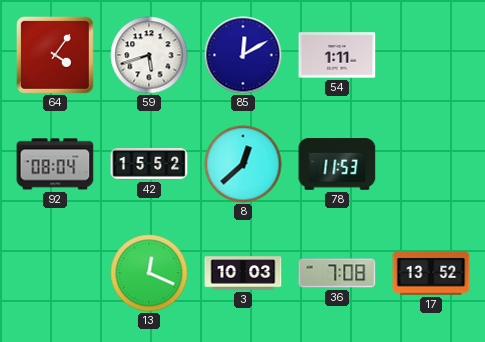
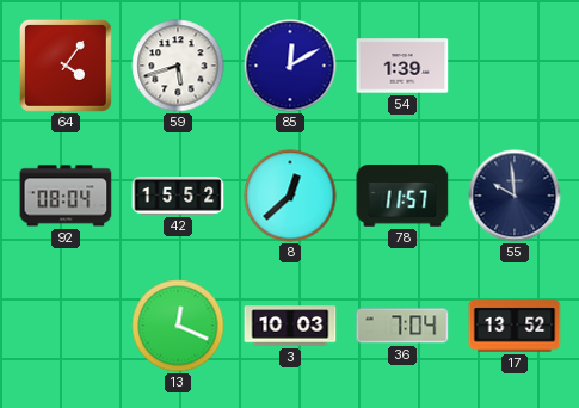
54: 1:11 -> 1:39
78: 11:53 -> 11:57
55: none -> 9:59
36: 7:08 -> 7:04
